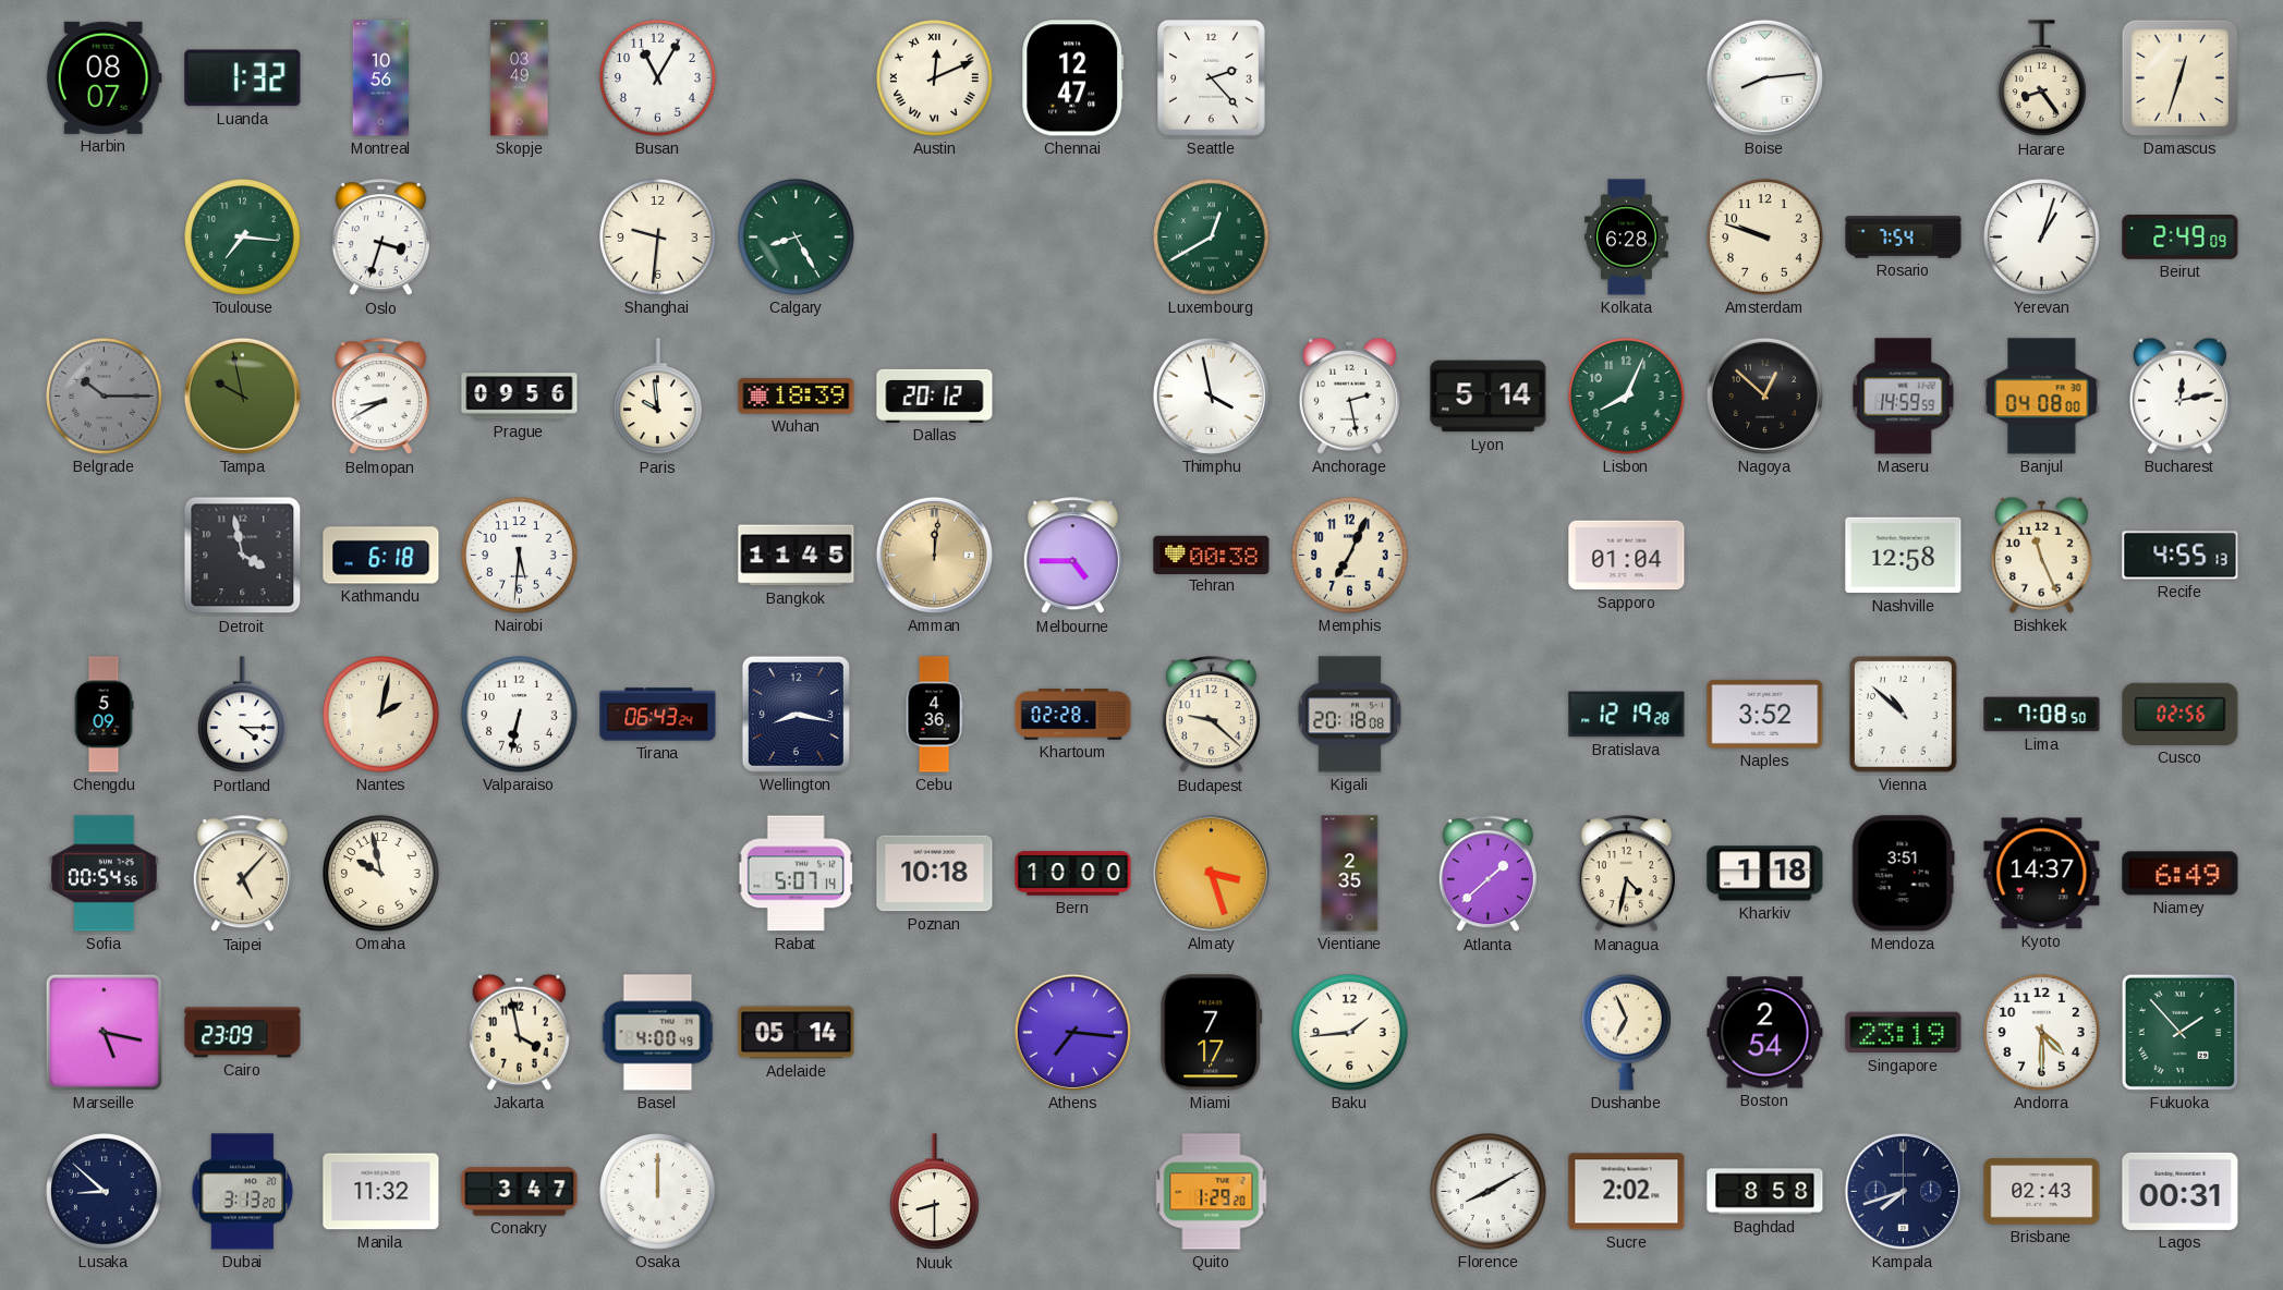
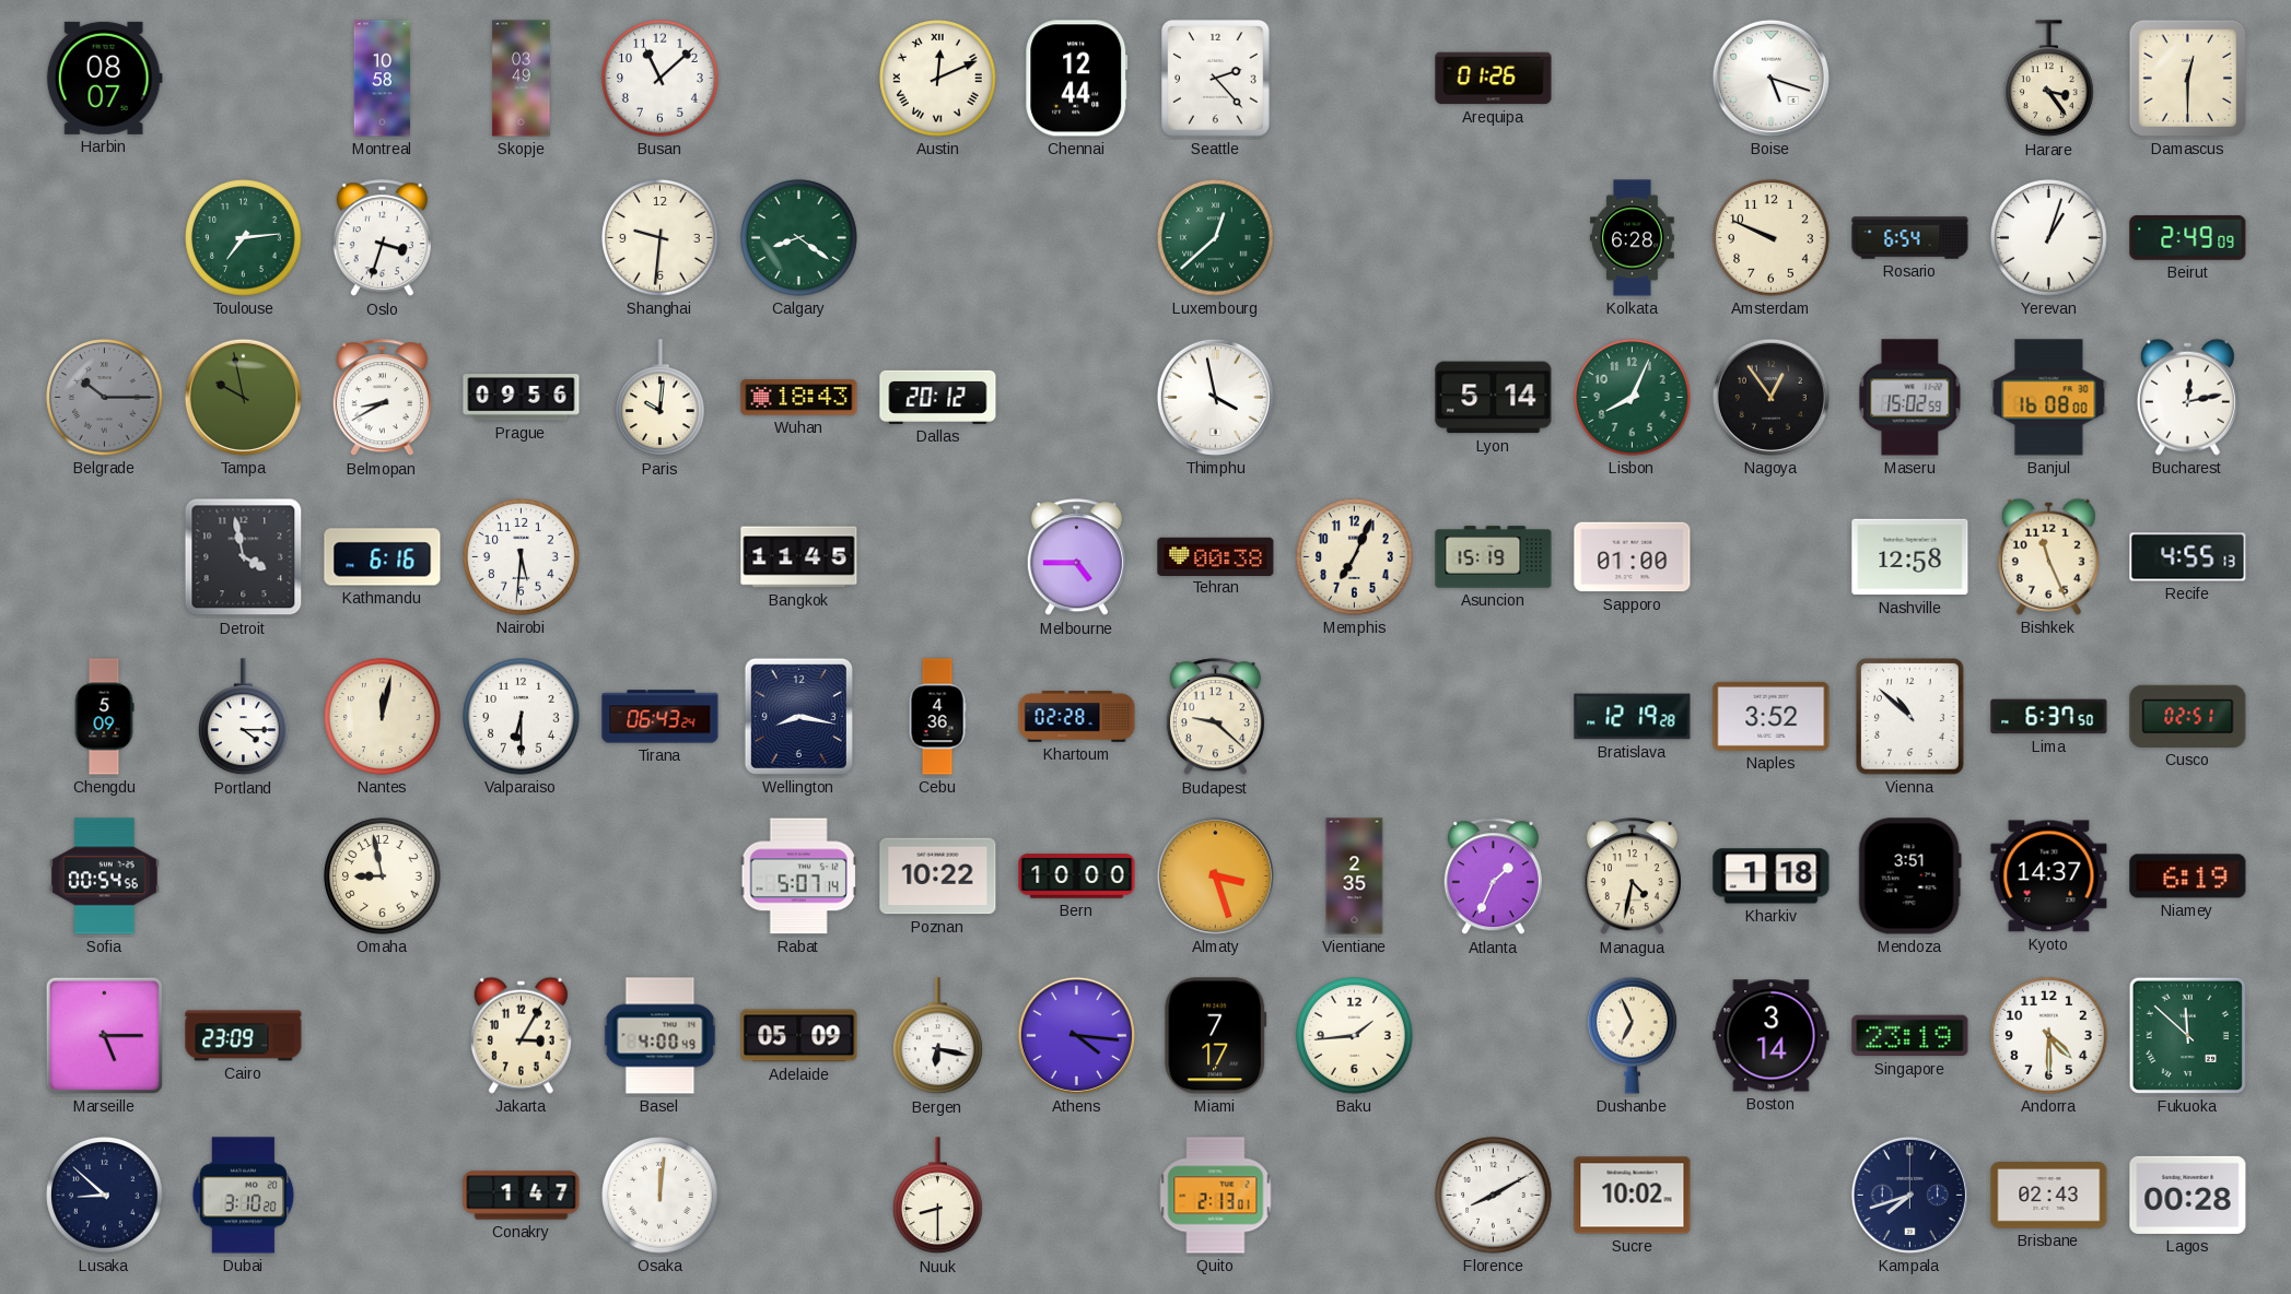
Luanda: 1:32 -> none
Montreal: 10:56 -> 10:58
Busan: 11:05 -> 11:08
Chennai: 12:47 -> 12:44
Arequipa: none -> 01:26
Boise: 8:14 -> 5:18
Harare: 8:24 -> 3:24
Damascus: 12:33 -> 12:30
Toulouse: 7:16 -> 7:14
Calgary: 8:25 -> 8:21
Luxembourg: 12:40 -> 12:38
Amsterdam: 9:48 -> 9:49
Rosario: 7:54 -> 6:54
Paris: 9:59 -> 10:01
Wuhan: 18:39 -> 18:43
Anchorage: 2:28 -> none
Nagoya: 12:52 -> 12:54
Maseru: 14:59 -> 15:02
Banjul: 04:08 -> 16:08
Kathmandu: 6:18 -> 6:16
Amman: 12:01 -> none
Asuncion: none -> 15:19
Sapporo: 01:04 -> 01:00
Nantes: 2:02 -> 12:02
Valparaiso: 6:32 -> 6:30
Kigali: 20:18 -> none
Lima: 7:08 -> 6:37
Cusco: 02:56 -> 02:51
Taipei: 5:07 -> none
Omaha: 9:58 -> 8:58
Poznan: 10:18 -> 10:22
Atlanta: 1:38 -> 1:34
Niamey: 6:49 -> 6:19
Marseille: 5:17 -> 5:15
Jakarta: 3:58 -> 3:05
Adelaide: 05:14 -> 05:09
Bergen: none -> 6:17
Athens: 7:16 -> 4:16
Boston: 2:54 -> 3:14
Fukuoka: 1:53 -> 11:52
Dubai: 3:13 -> 3:10
Manila: 11:32 -> none
Conakry: 3:47 -> 1:47
Osaka: 12:00 -> 12:01
Quito: 1:29 -> 2:13
Sucre: 2:02 -> 10:02
Baghdad: 8:58 -> none
Lagos: 00:31 -> 00:28
